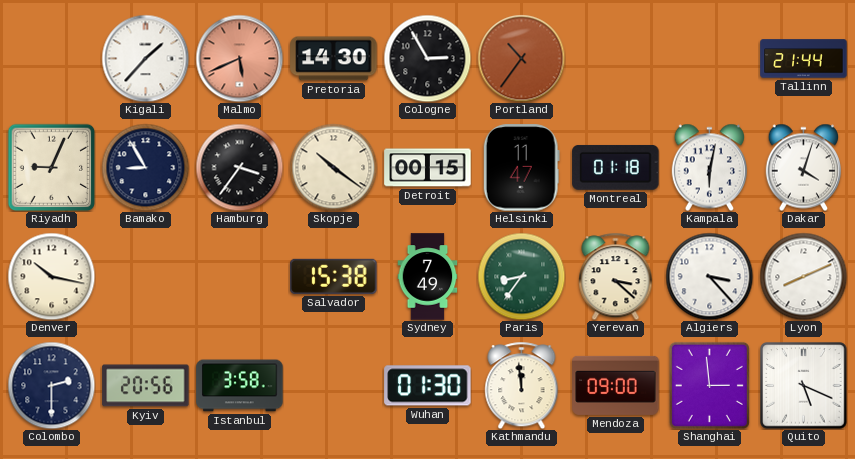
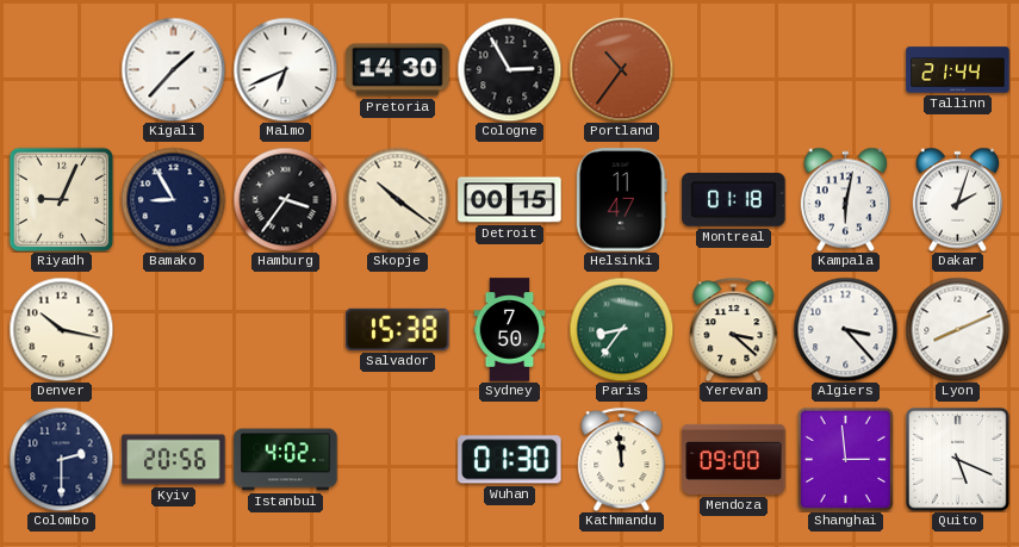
Malmo: 5:41 -> 6:41
Malmo dial: salmon -> white
Dakar: 4:03 -> 2:03
Sydney: 7:49 -> 7:50
Istanbul: 3:58 -> 4:02
